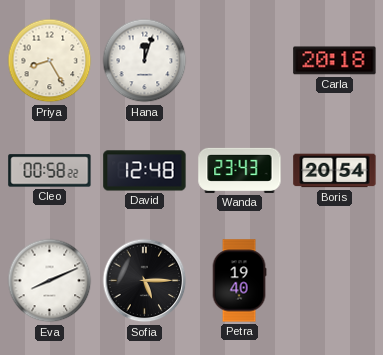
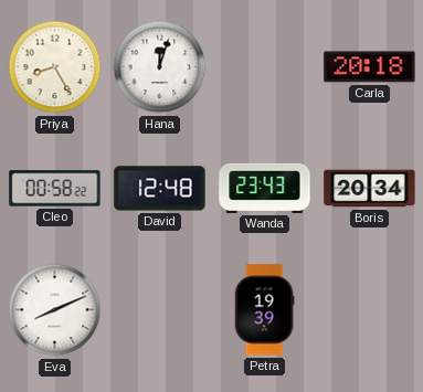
Boris: 20:54 -> 20:34
Sofia: 5:15 -> none
Petra: 19:40 -> 19:39
